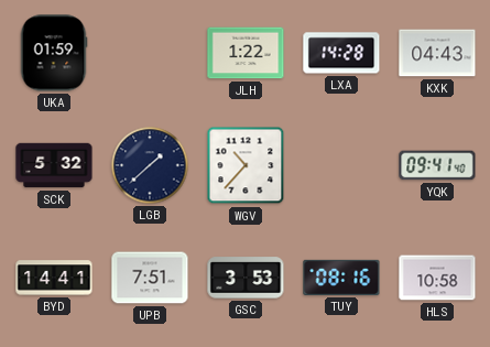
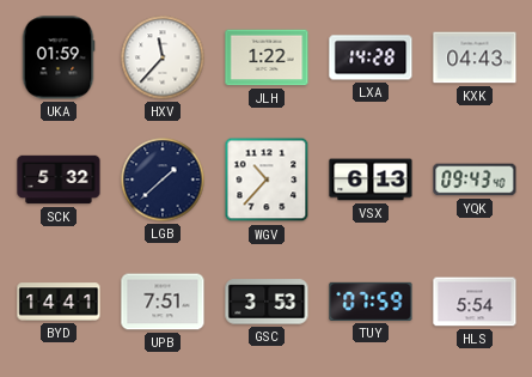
HXV: none -> 11:37
VSX: none -> 6:13
YQK: 09:41 -> 09:43
TUY: 08:16 -> 07:59
HLS: 10:58 -> 5:54
